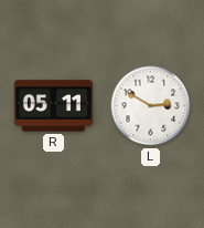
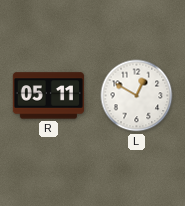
L: 2:50 -> 12:50
